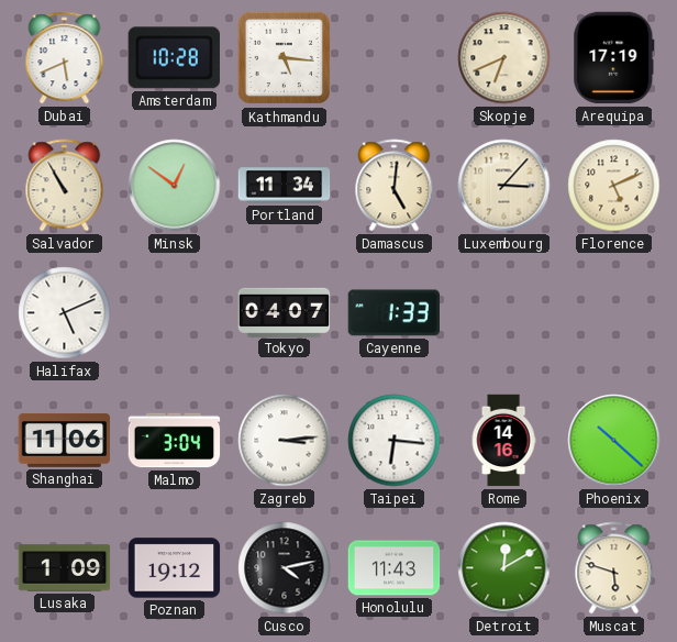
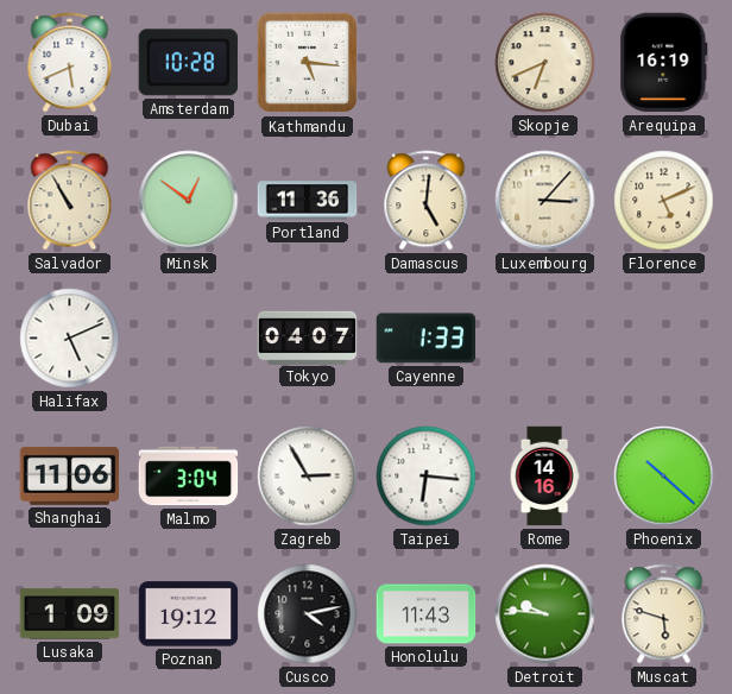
Arequipa: 17:19 -> 16:19
Portland: 11:34 -> 11:36
Zagreb: 3:14 -> 2:55
Detroit: 12:10 -> 9:46
